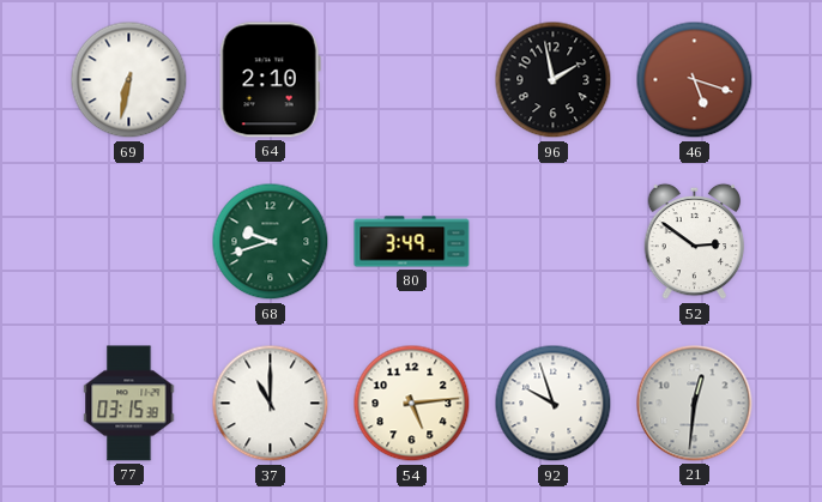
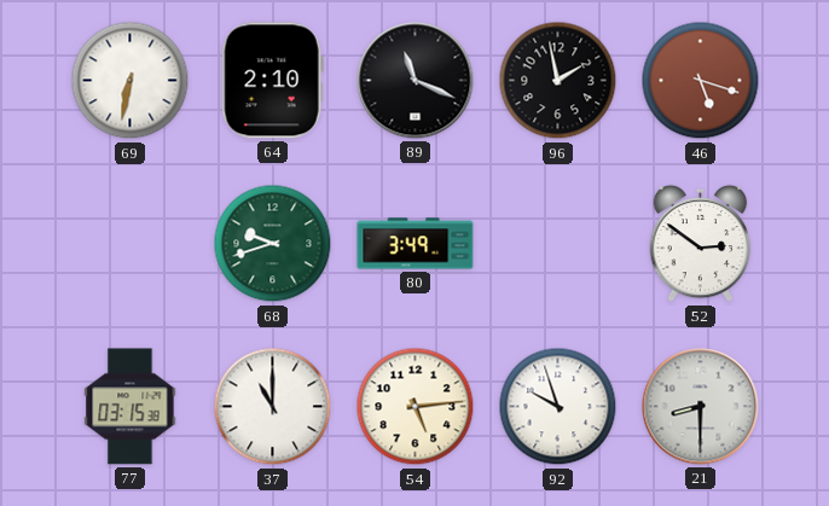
89: none -> 11:19
21: 12:31 -> 8:30
